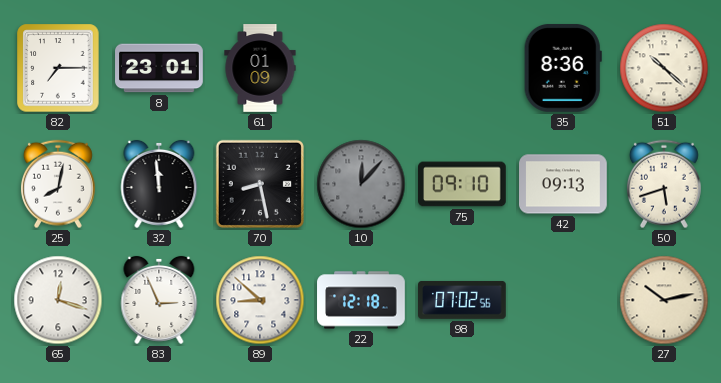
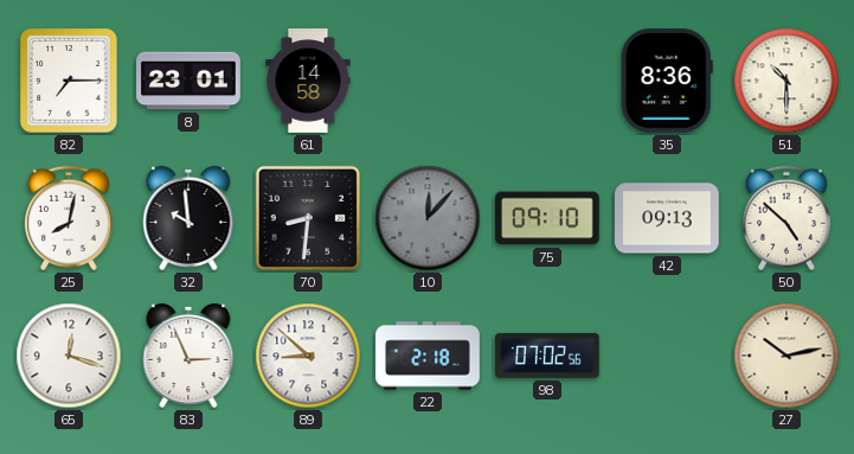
61: 01:09 -> 14:58
51: 10:22 -> 10:30
32: 11:59 -> 9:59
70: 8:28 -> 8:31
50: 5:42 -> 4:52
22: 12:18 -> 2:18
